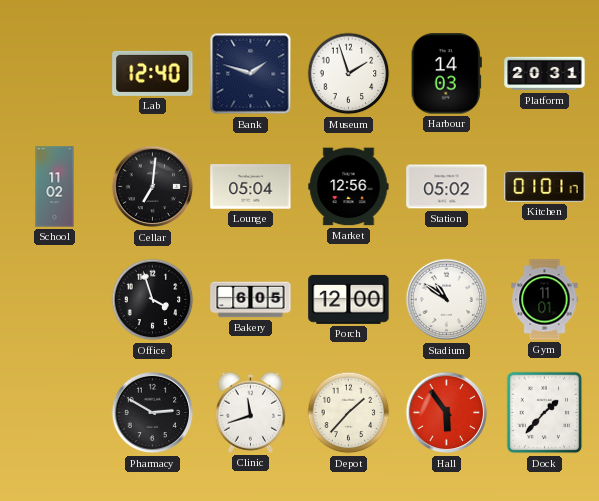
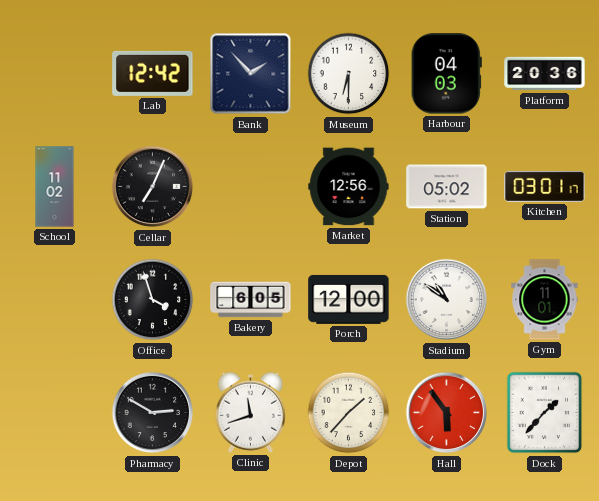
Lab: 12:40 -> 12:42
Bank: 1:48 -> 1:53
Museum: 1:57 -> 6:30
Harbour: 14:03 -> 04:03
Platform: 20:31 -> 20:36
Cellar: 7:01 -> 7:04
Lounge: 05:04 -> none
Kitchen: 01:01 -> 03:01
